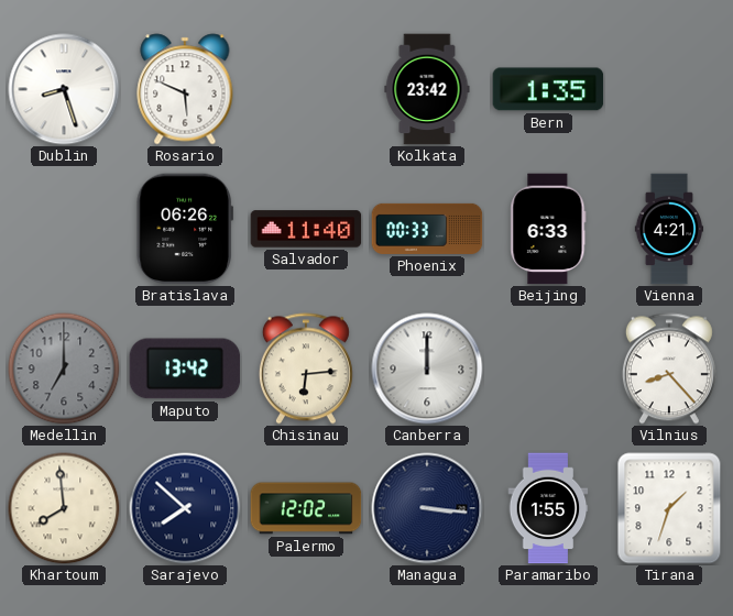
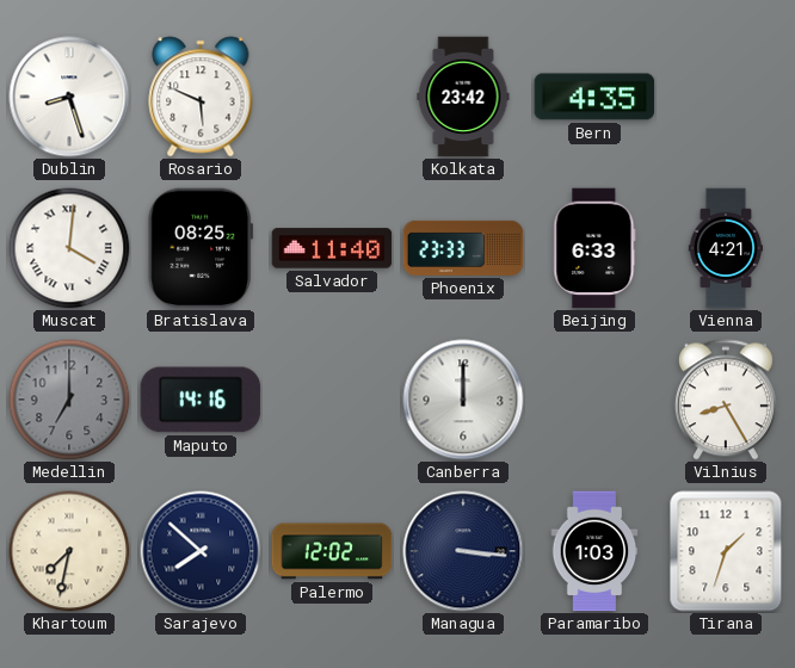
Bern: 1:35 -> 4:35
Muscat: none -> 4:01
Bratislava: 06:26 -> 08:25
Phoenix: 00:33 -> 23:33
Maputo: 13:42 -> 14:16
Chisinau: 6:14 -> none
Vilnius: 8:23 -> 8:25
Khartoum: 7:59 -> 7:32
Paramaribo: 1:55 -> 1:03
